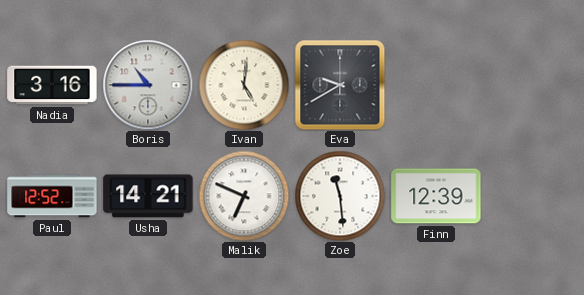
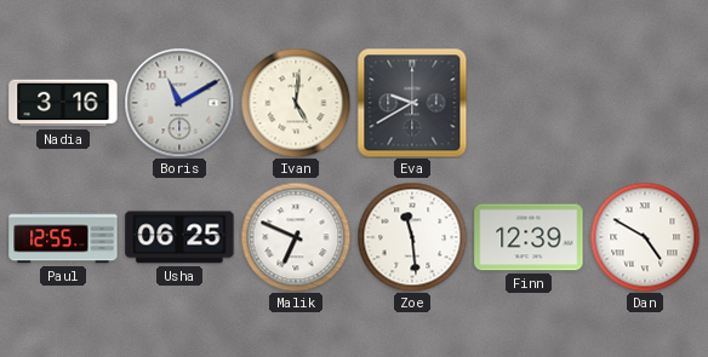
Boris: 10:45 -> 11:10
Paul: 12:52 -> 12:55
Usha: 14:21 -> 06:25
Dan: none -> 4:50
